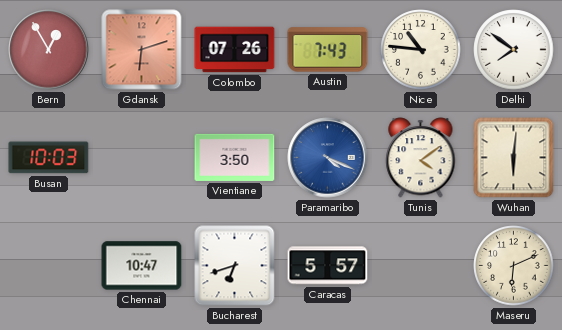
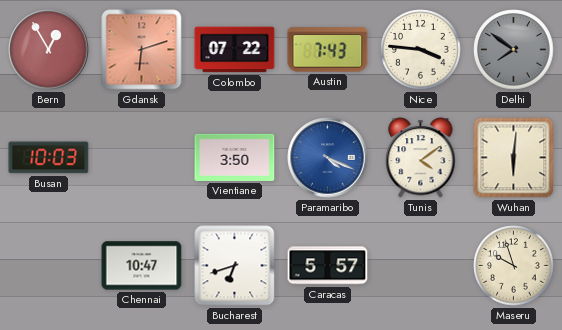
Colombo: 07:26 -> 07:22
Nice: 10:46 -> 3:46
Delhi dial: white -> grey
Maseru: 6:11 -> 9:57
